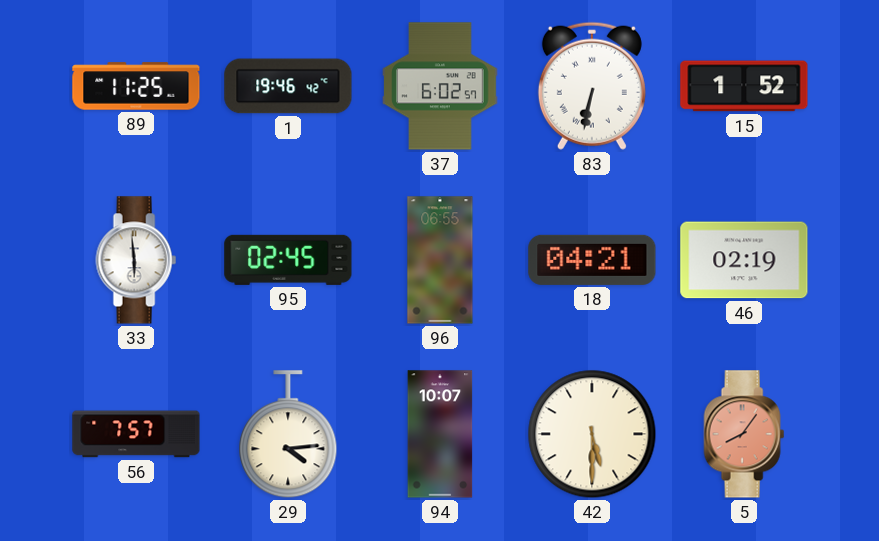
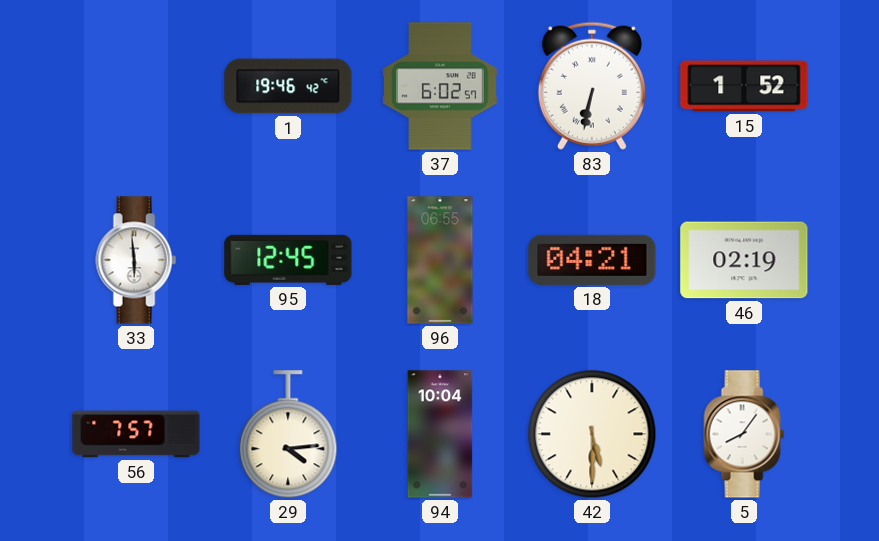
89: 11:25 -> none
95: 02:45 -> 12:45
94: 10:07 -> 10:04
5 dial: salmon -> white
